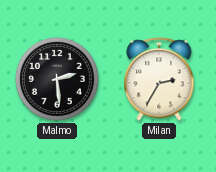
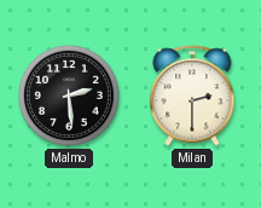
Milan: 2:35 -> 2:30
